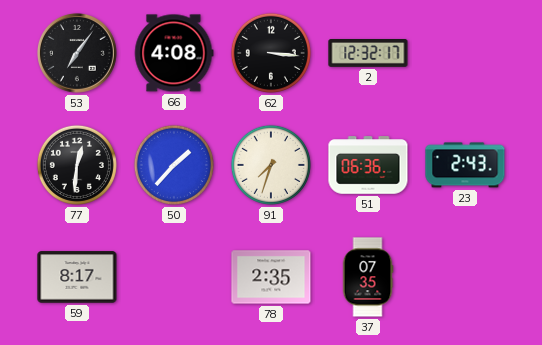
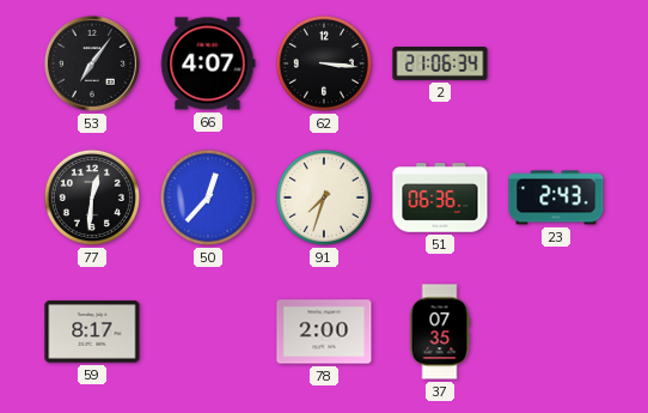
66: 4:08 -> 4:07
2: 12:32 -> 21:06
50: 1:37 -> 12:37
78: 2:35 -> 2:00
